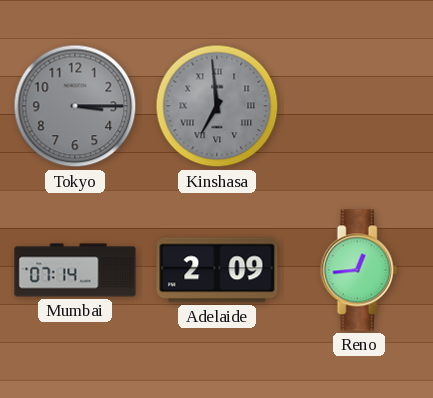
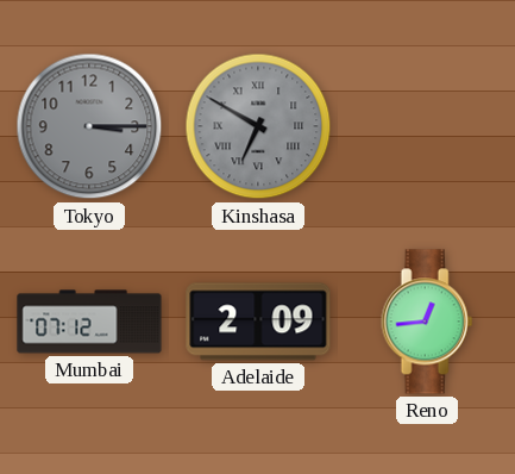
Kinshasa: 6:59 -> 6:50
Mumbai: 07:14 -> 07:12
